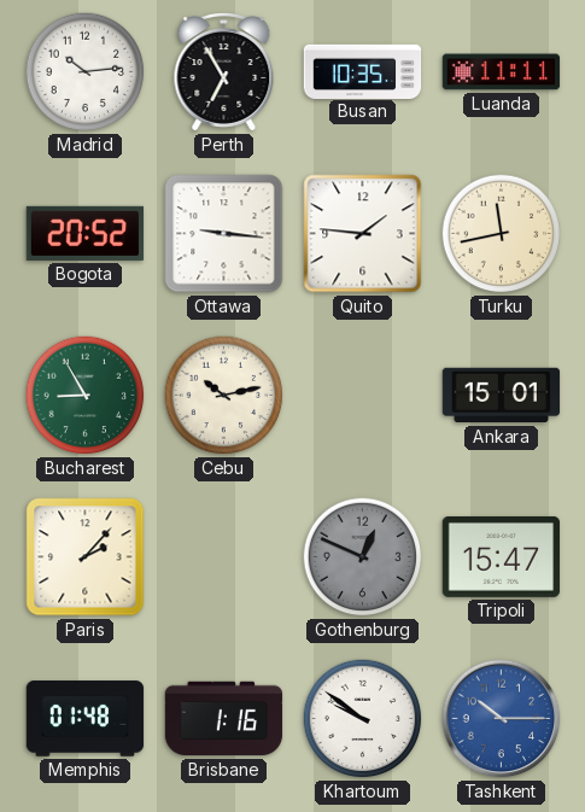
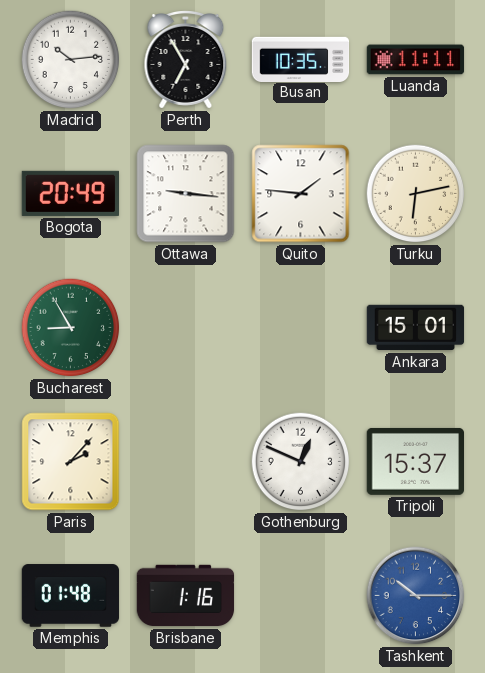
Bogota: 20:52 -> 20:49
Turku: 11:43 -> 6:13
Cebu: 10:13 -> none
Gothenburg dial: grey -> white
Tripoli: 15:47 -> 15:37
Khartoum: 9:51 -> none
